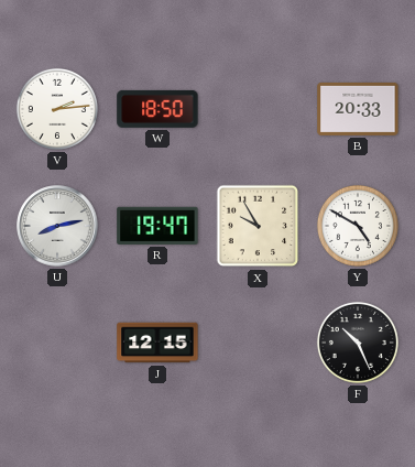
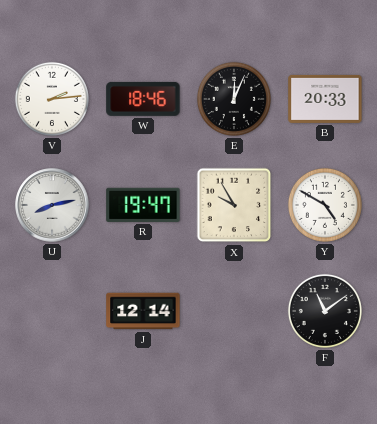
W: 18:50 -> 18:46
E: none -> 12:04
J: 12:15 -> 12:14
F: 10:26 -> 11:09
